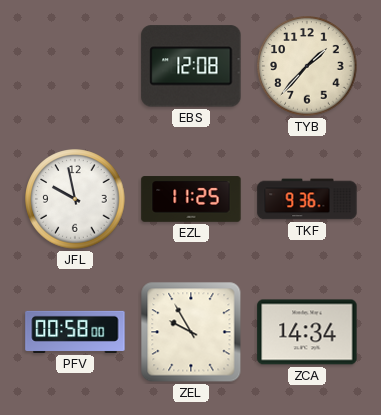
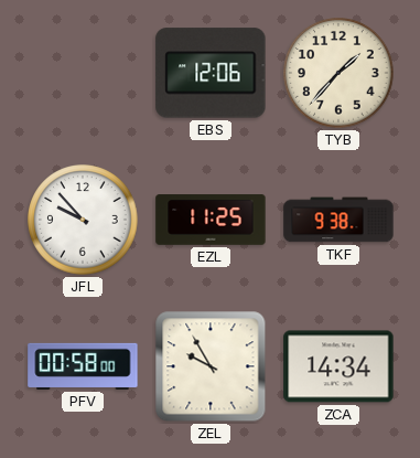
EBS: 12:08 -> 12:06
JFL: 9:58 -> 9:53
TKF: 9:36 -> 9:38
